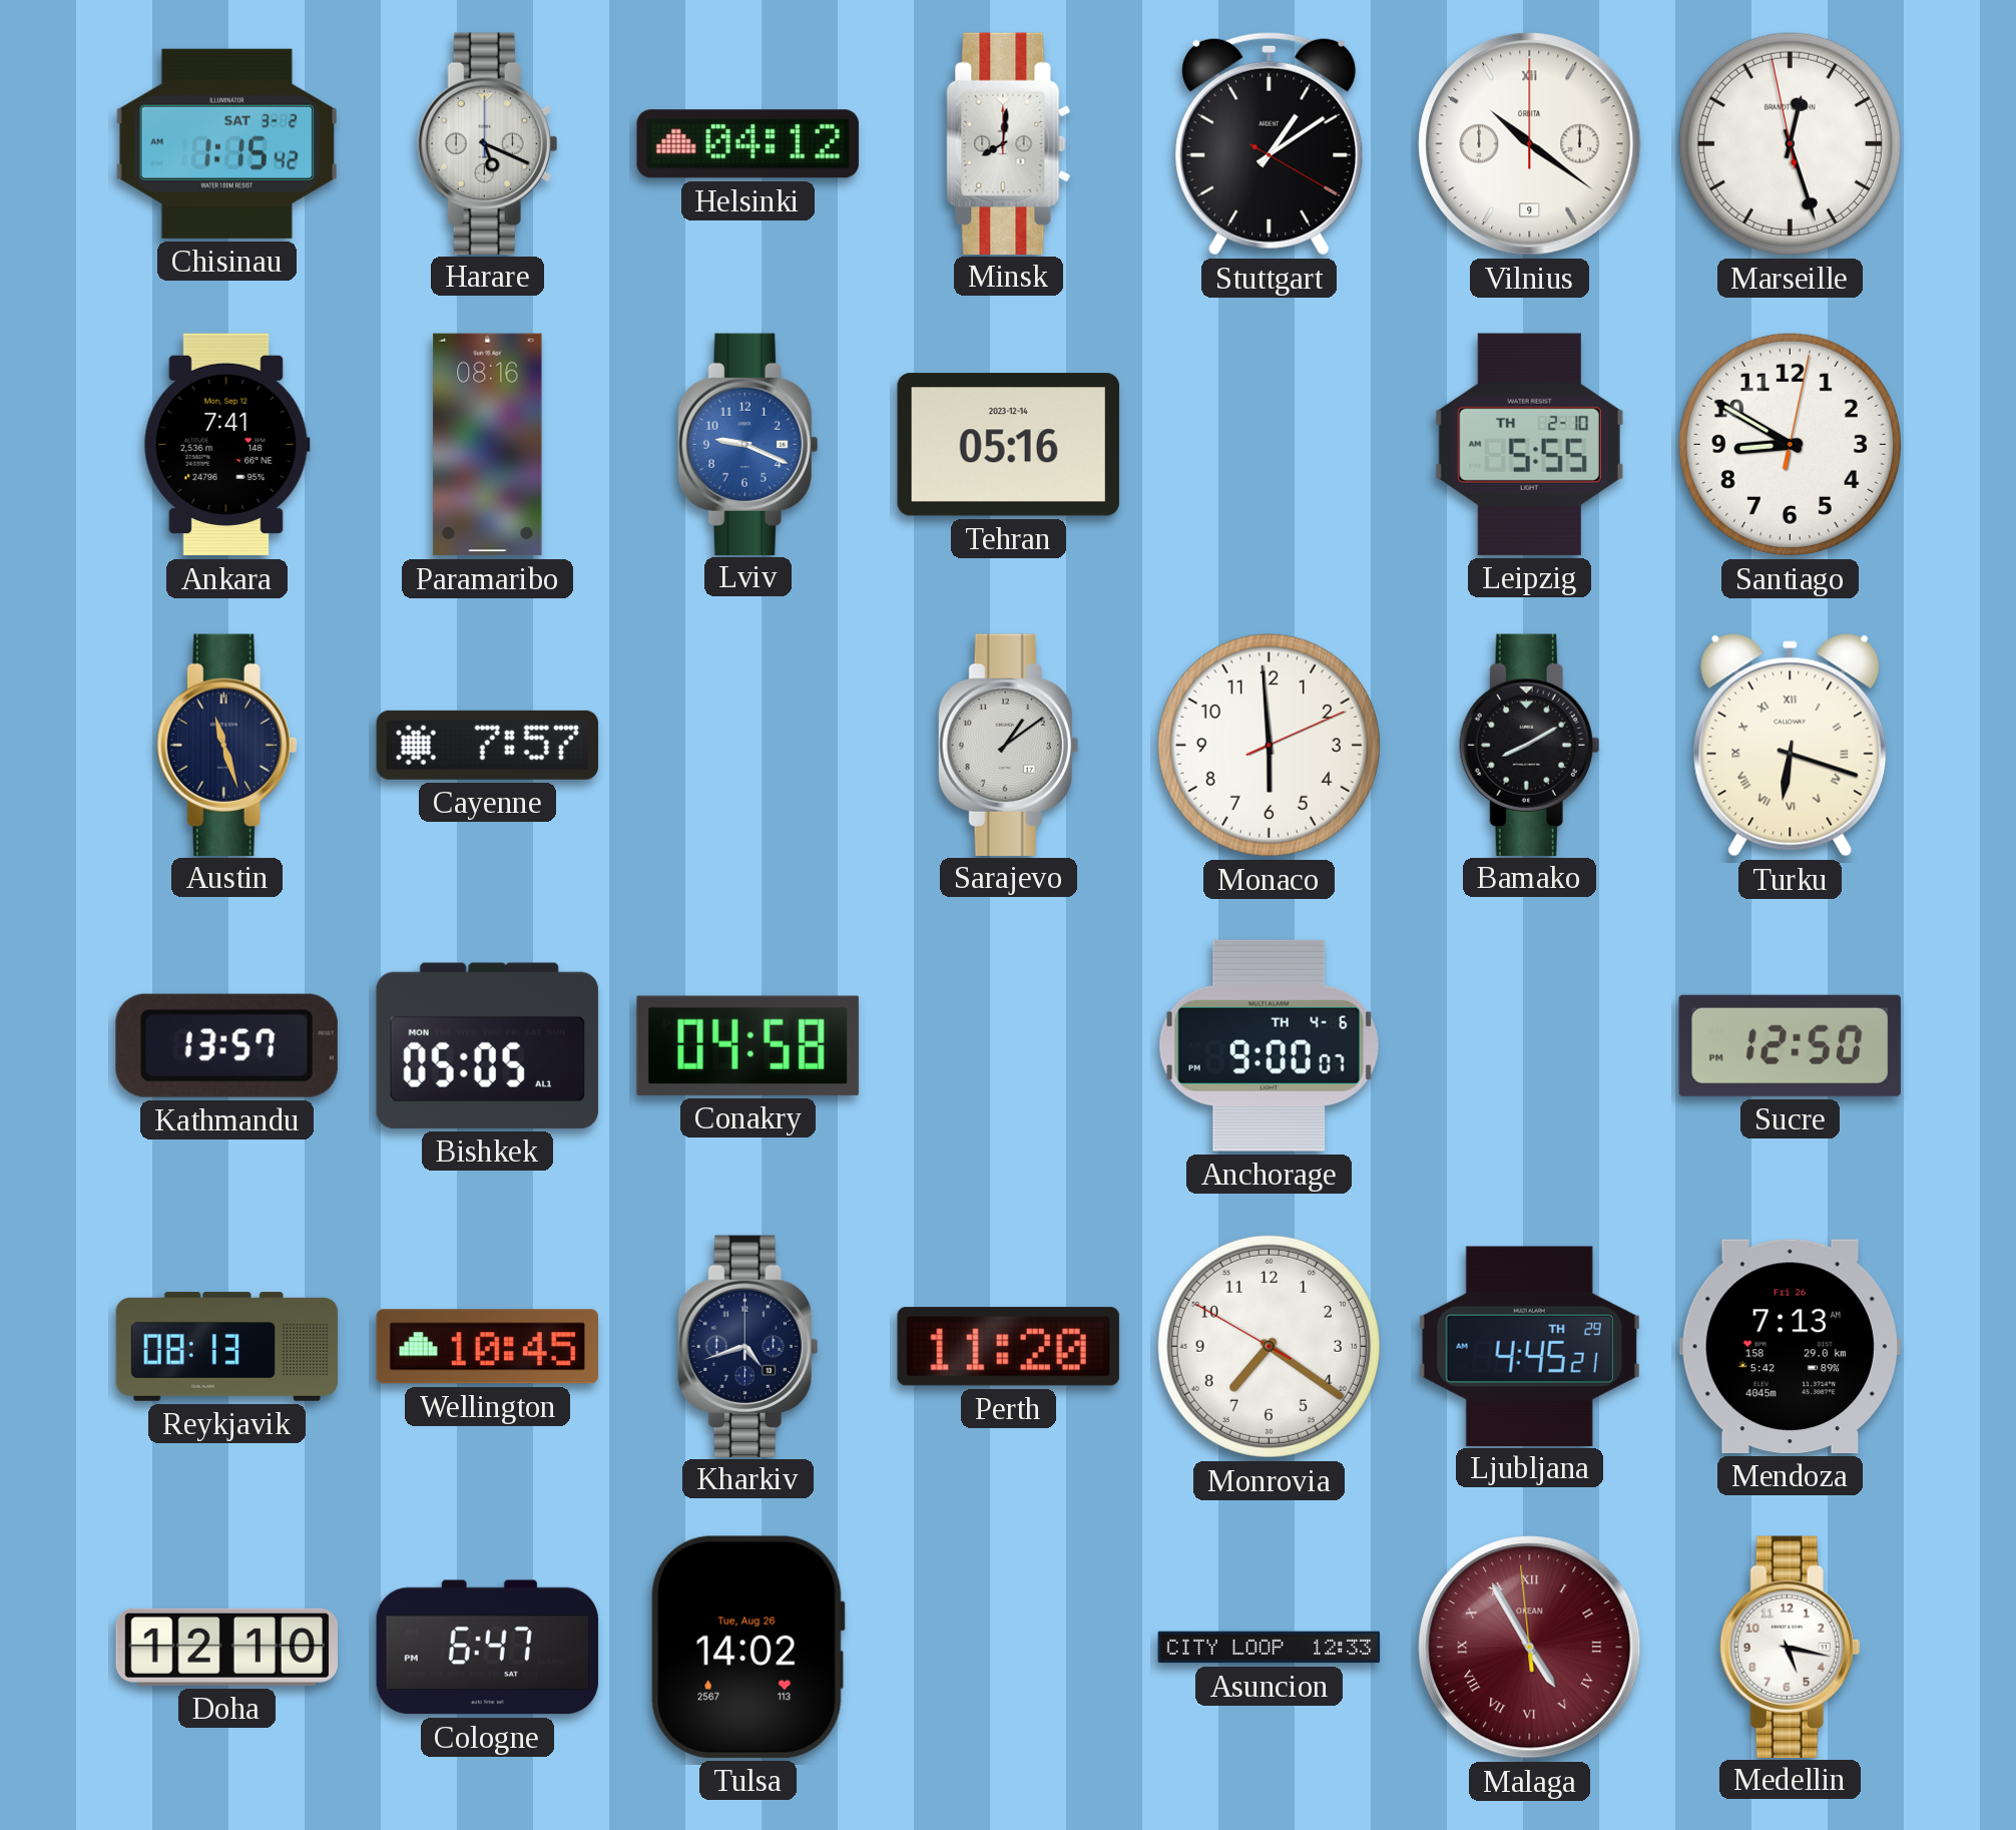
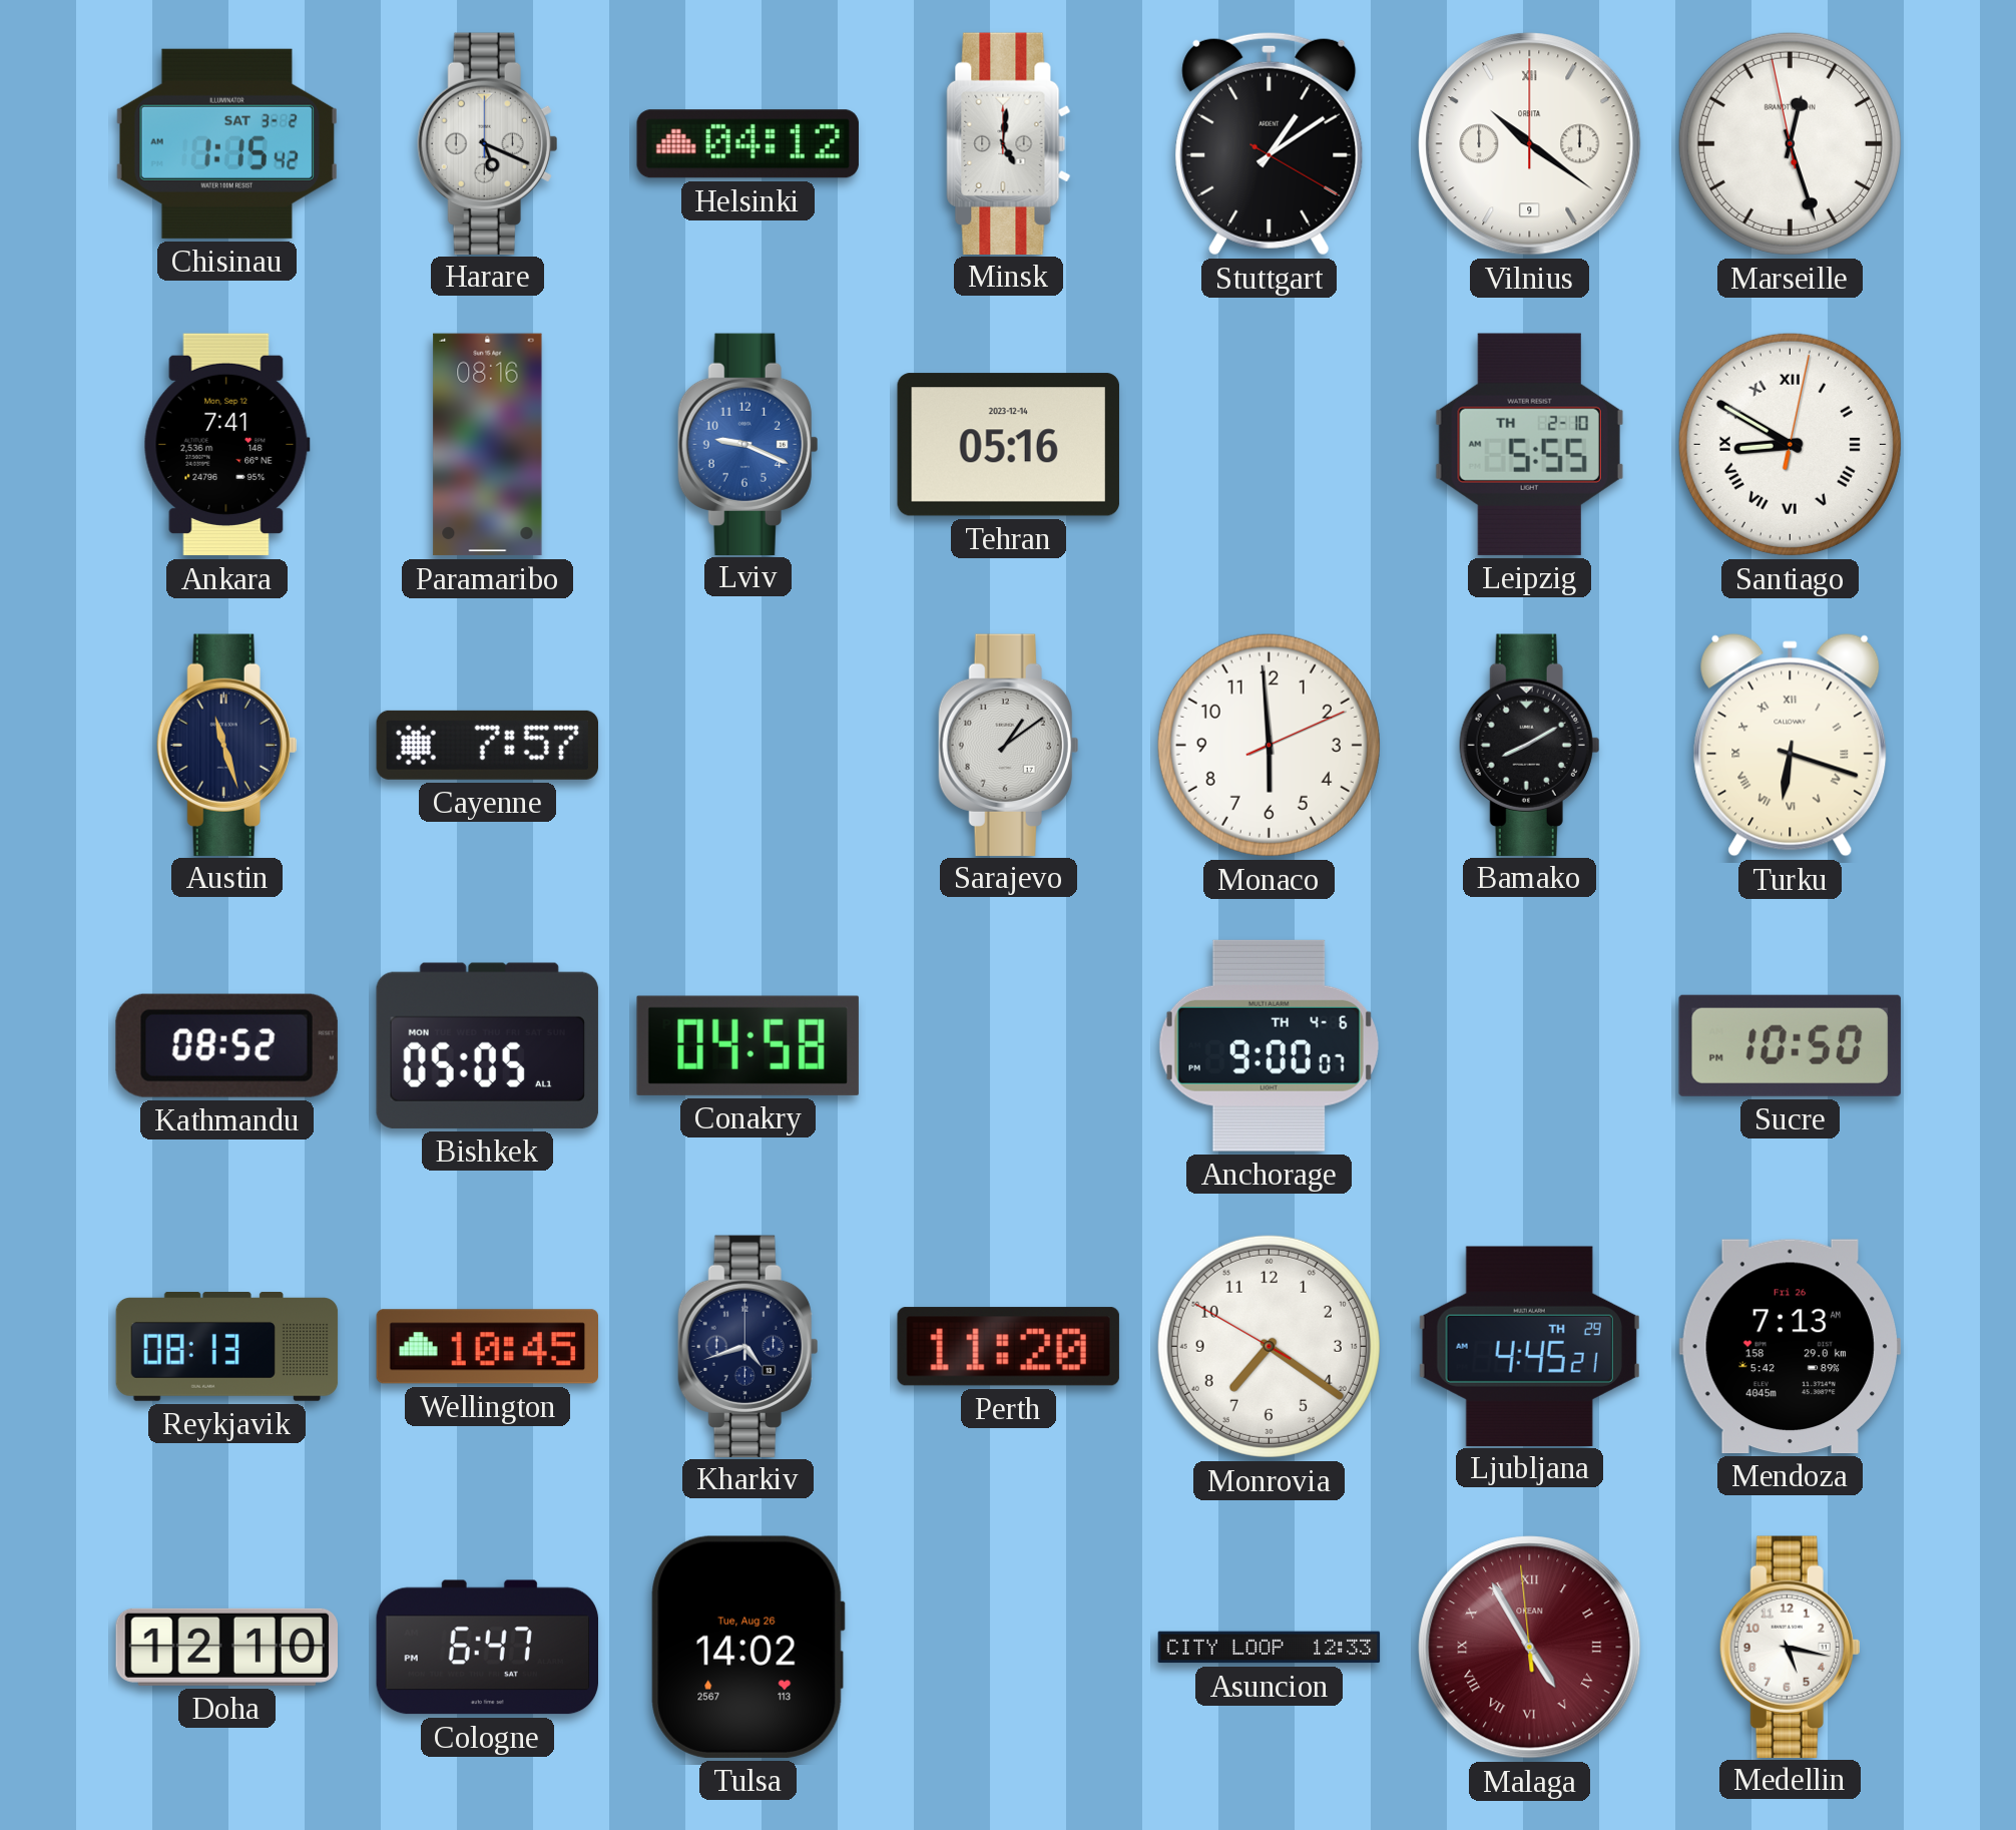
Minsk: 8:01 -> 5:01
Santiago numerals: Arabic -> Roman
Kathmandu: 13:57 -> 08:52
Sucre: 12:50 -> 10:50
